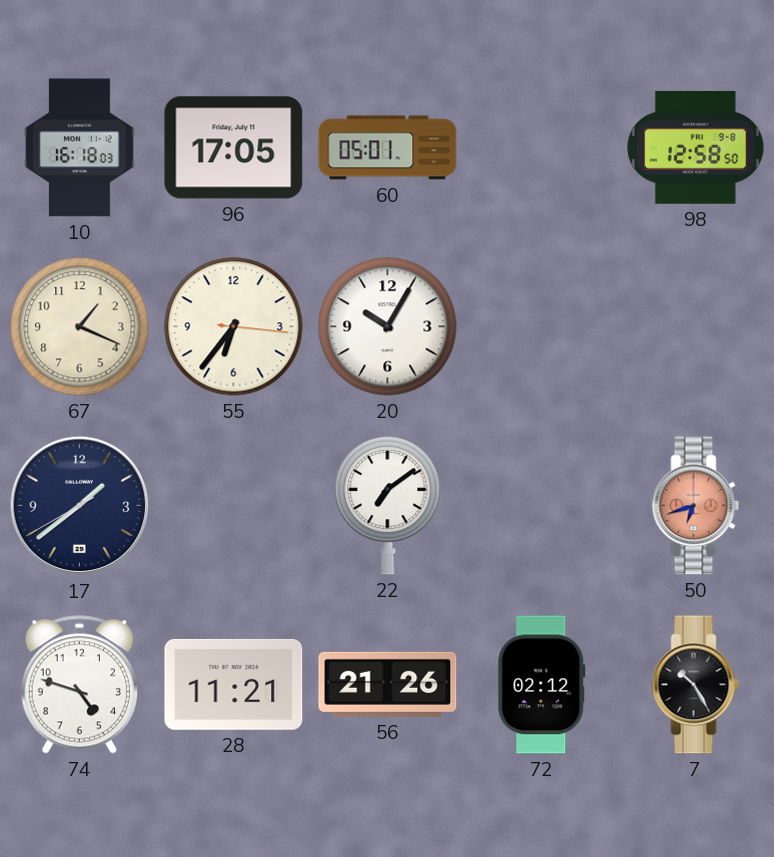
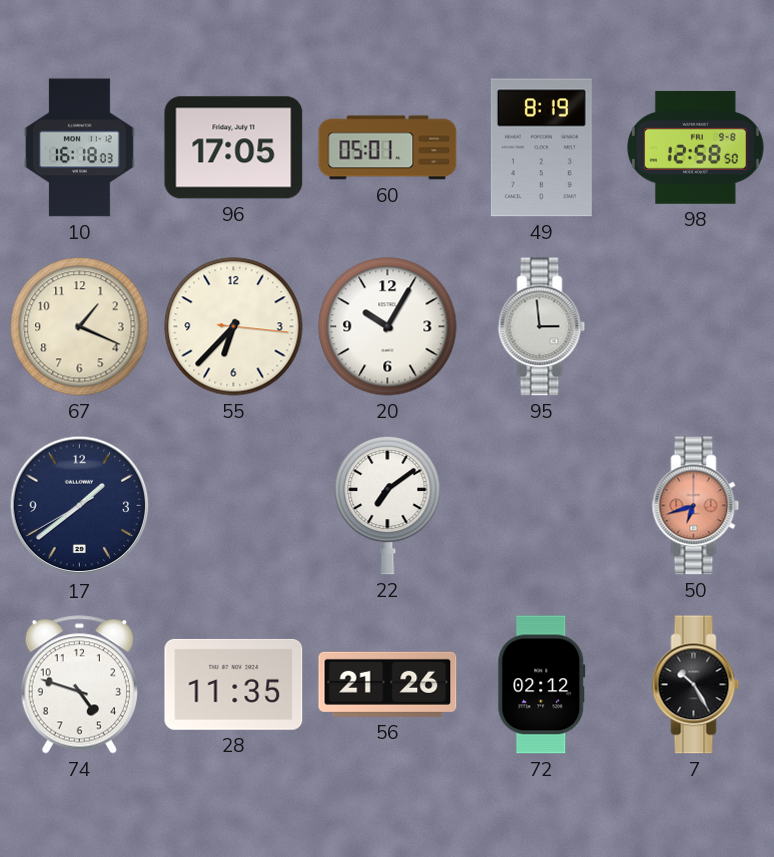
49: none -> 8:19
55: 6:36 -> 6:37
95: none -> 2:59
28: 11:21 -> 11:35
